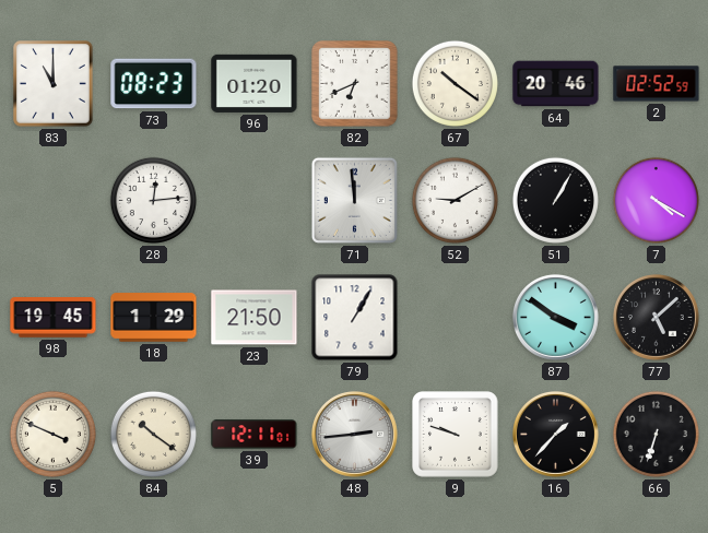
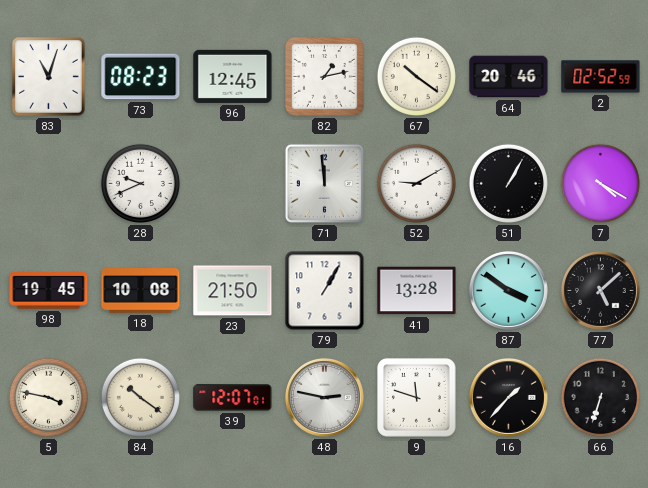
83: 11:00 -> 11:03
96: 01:20 -> 12:45
82: 6:41 -> 1:13
28: 12:14 -> 9:41
18: 1:29 -> 10:08
41: none -> 13:28
5: 3:49 -> 3:47
39: 12:11 -> 12:07
48: 2:44 -> 2:47
9: 9:48 -> 11:48
